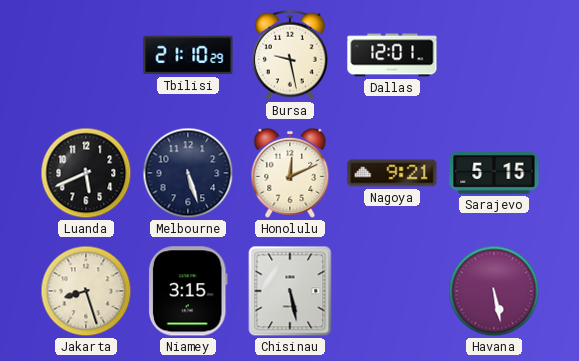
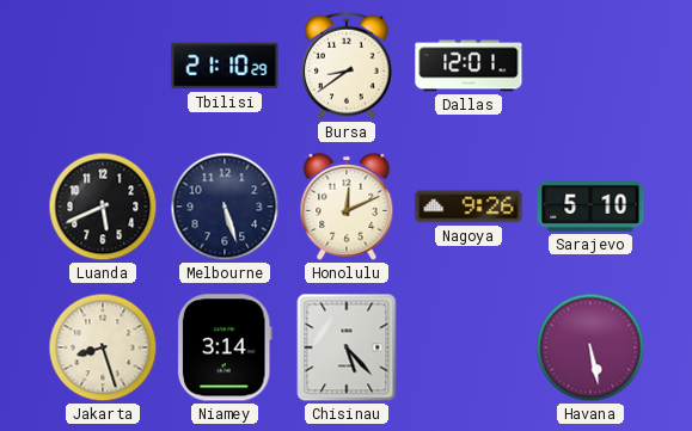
Bursa: 9:28 -> 8:39
Nagoya: 9:21 -> 9:26
Sarajevo: 5:15 -> 5:10
Niamey: 3:15 -> 3:14
Chisinau: 5:28 -> 5:23
